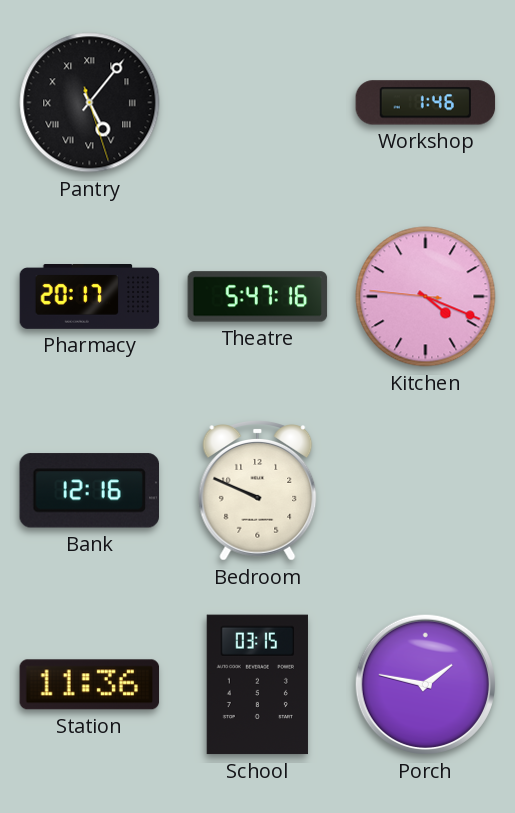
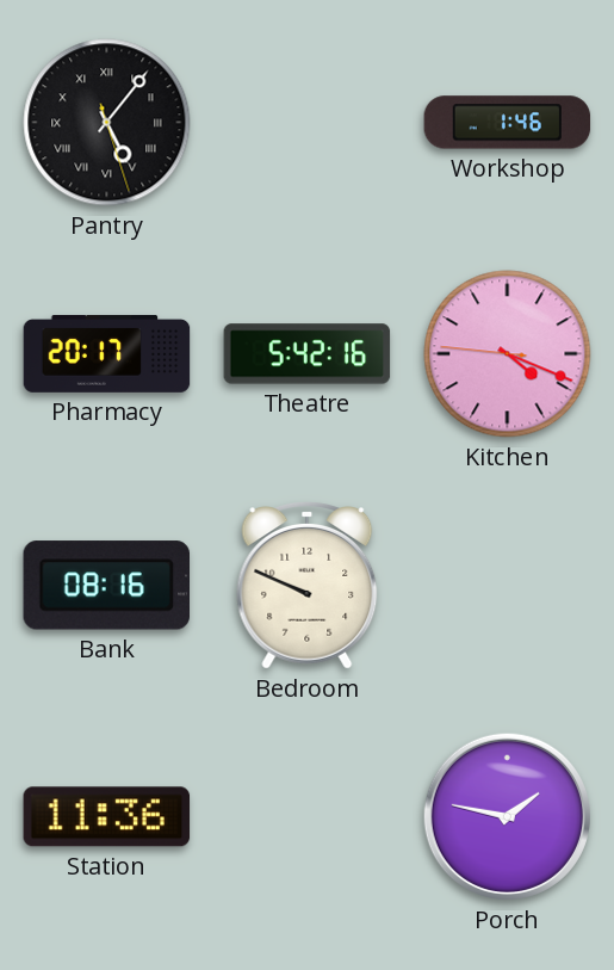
Theatre: 5:47 -> 5:42
Bank: 12:16 -> 08:16
School: 03:15 -> none
